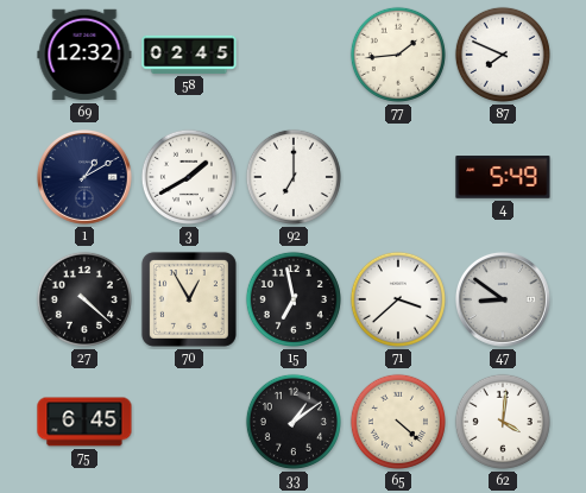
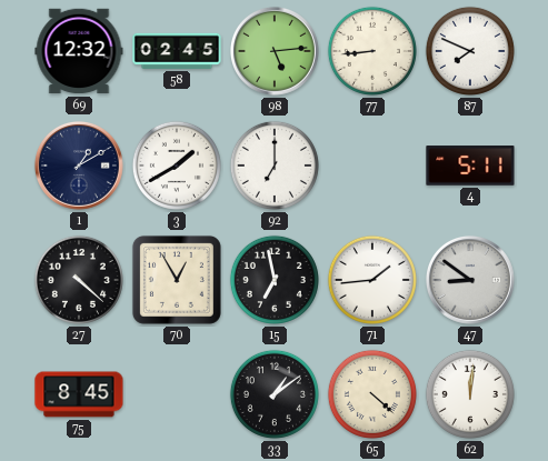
98: none -> 5:14
77: 1:44 -> 8:44
4: 5:49 -> 5:11
71: 3:38 -> 1:44
75: 6:45 -> 8:45
62: 4:01 -> 12:01
